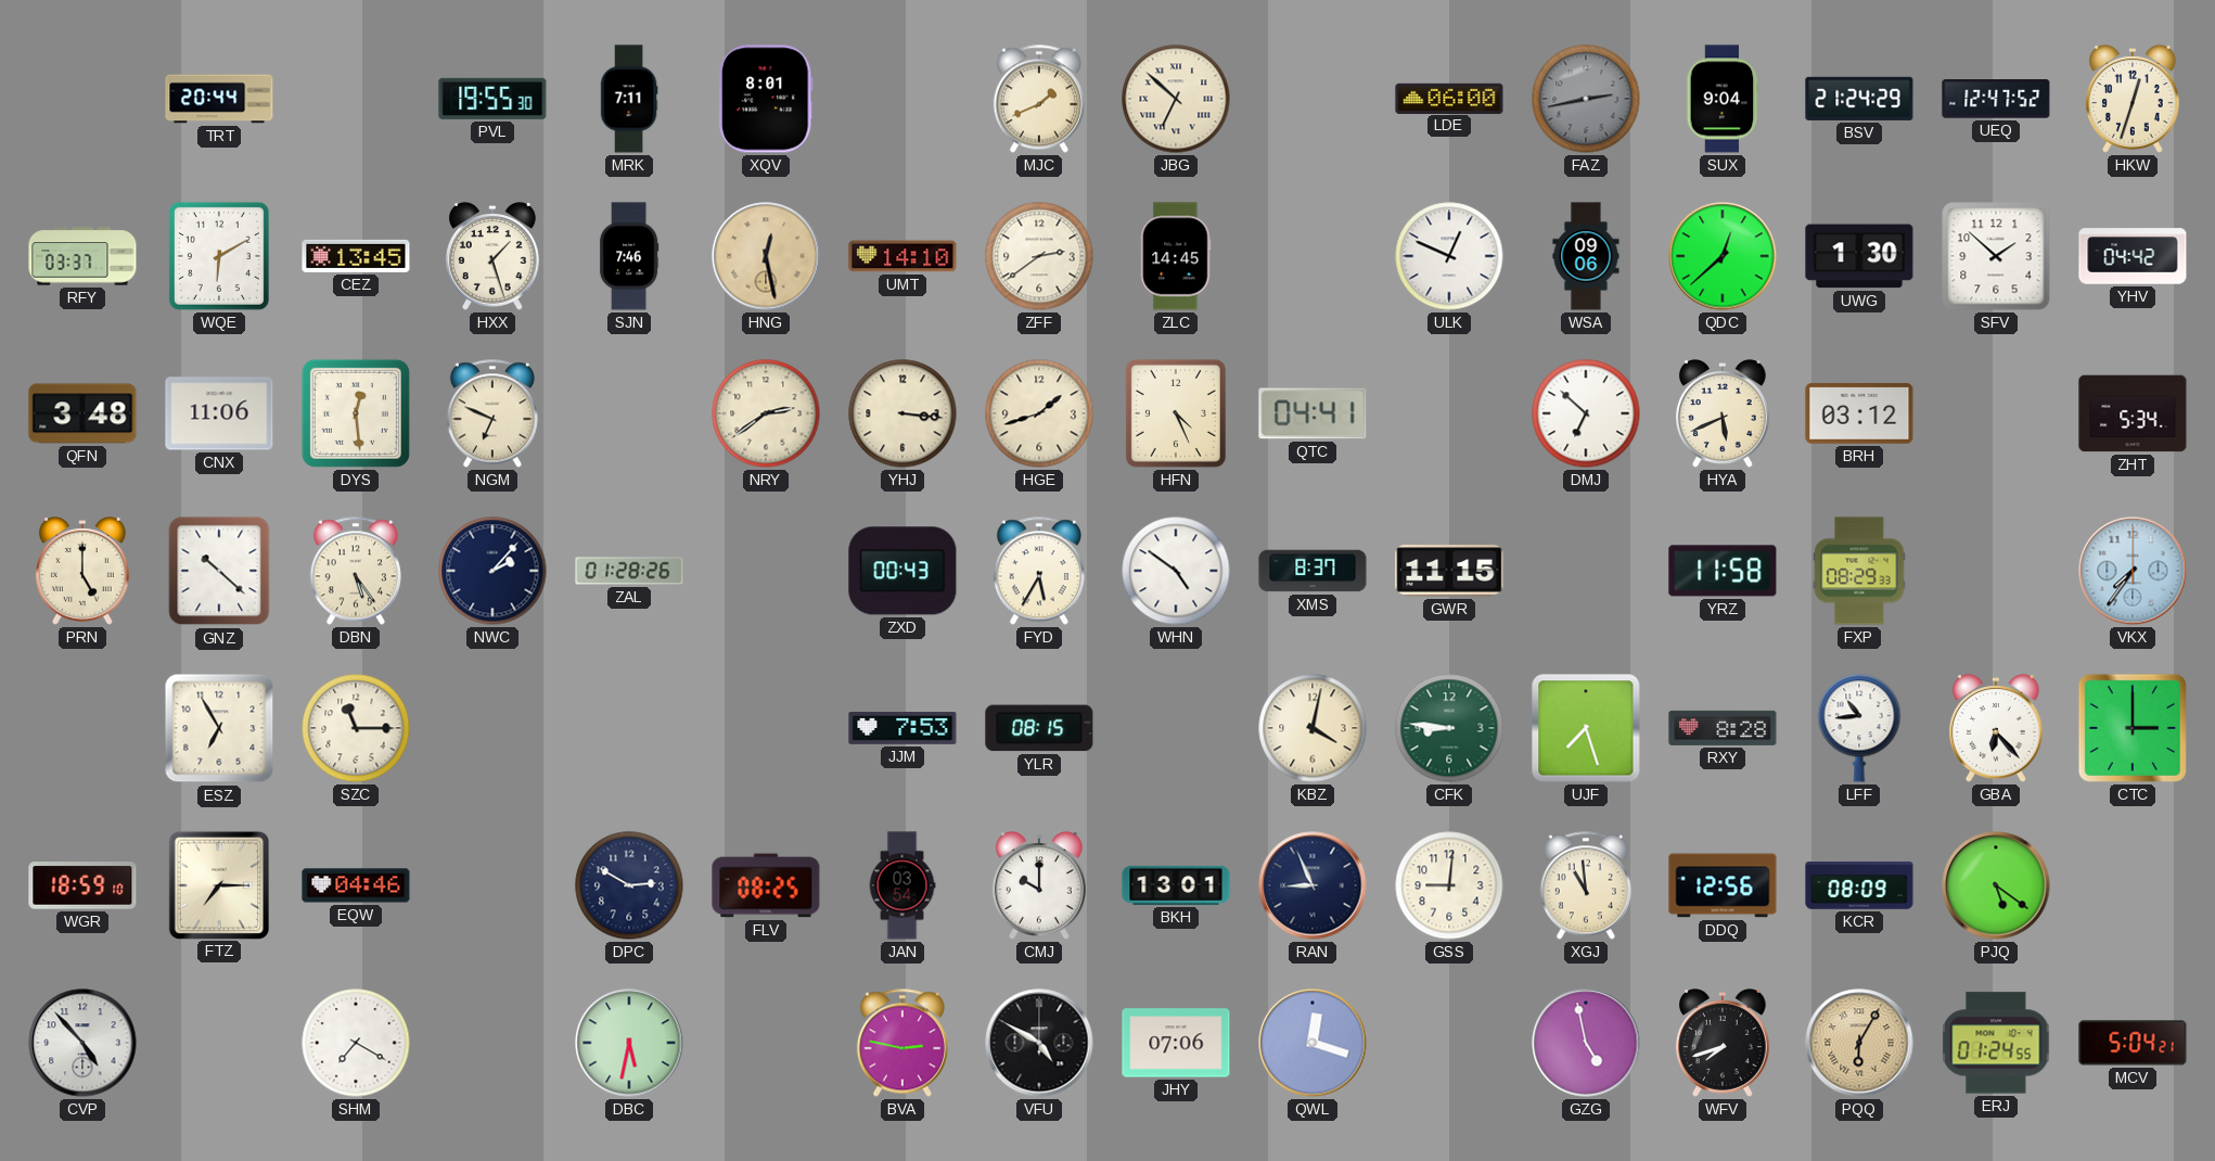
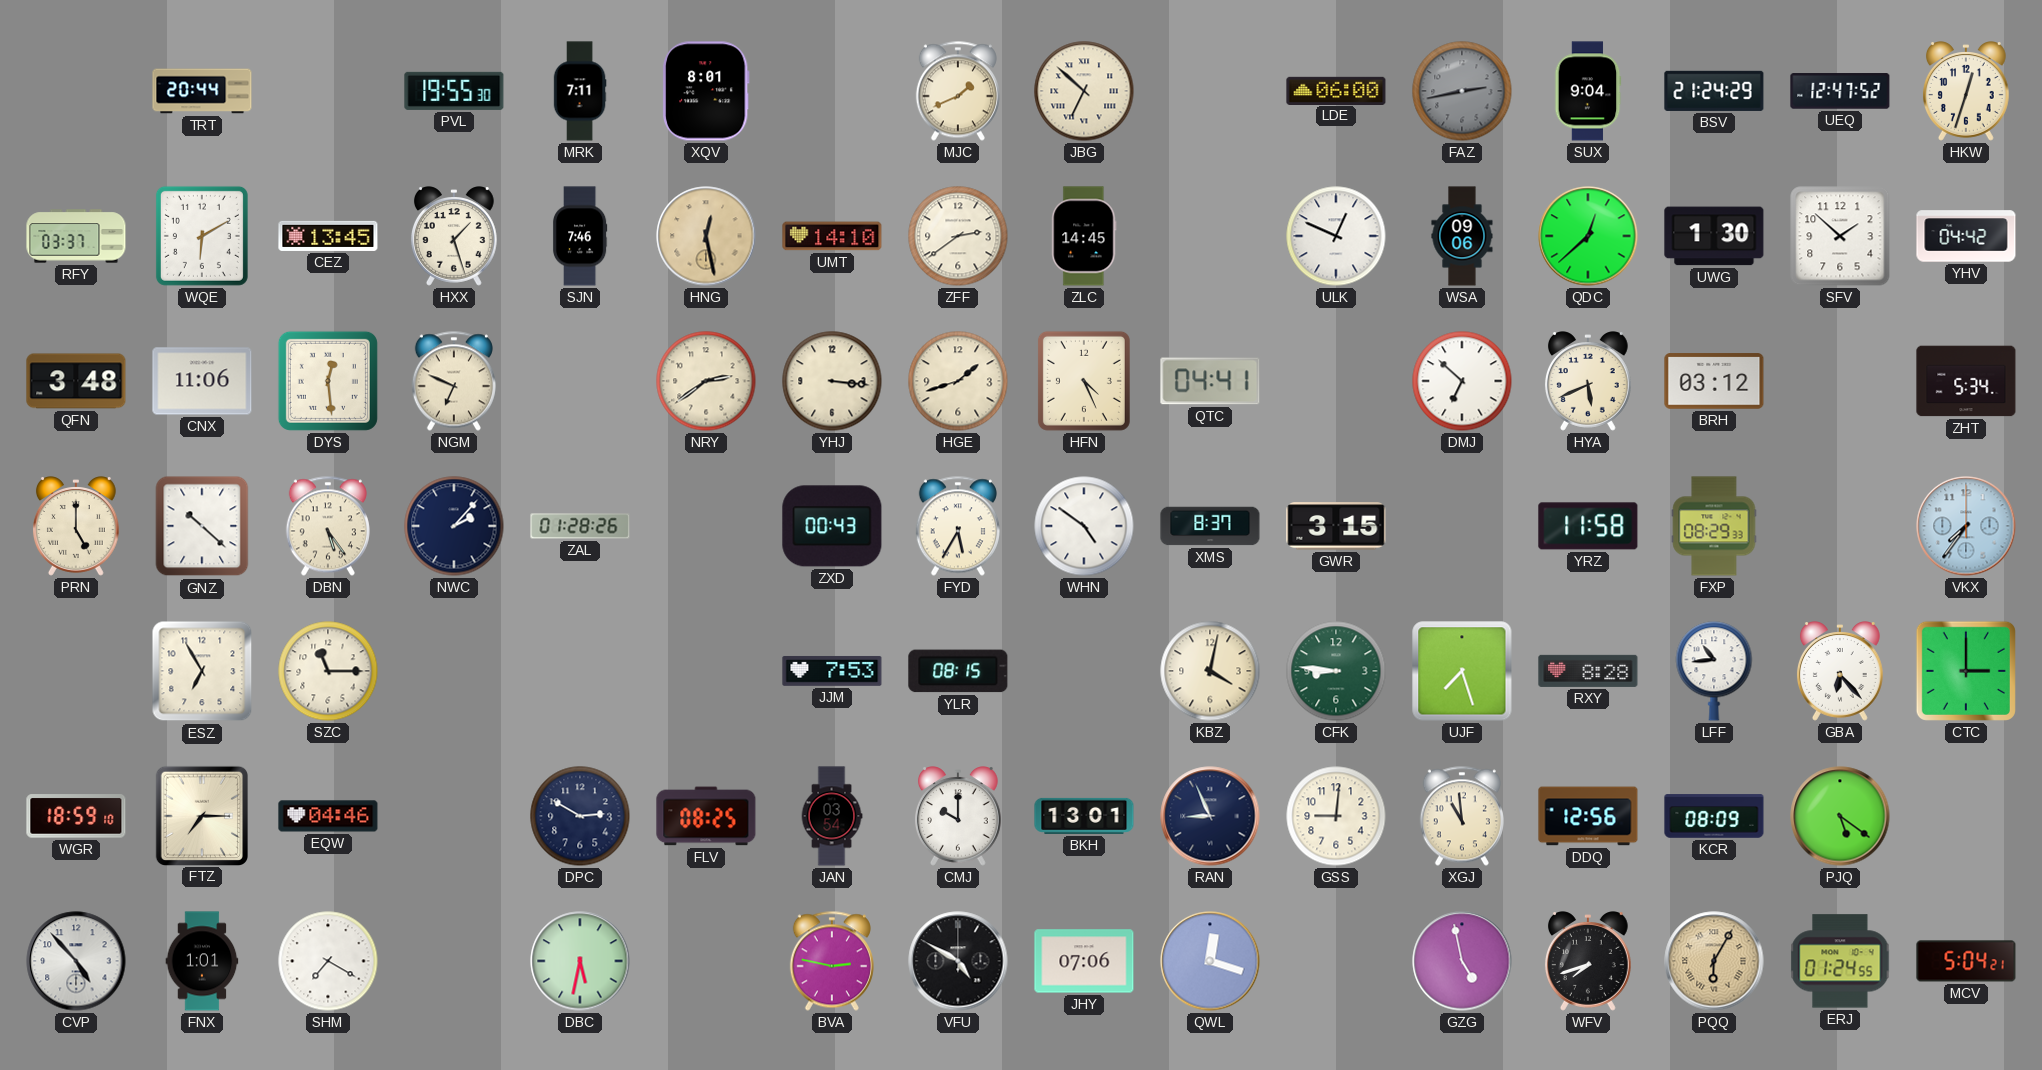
GWR: 11:15 -> 3:15
FNX: none -> 1:01
